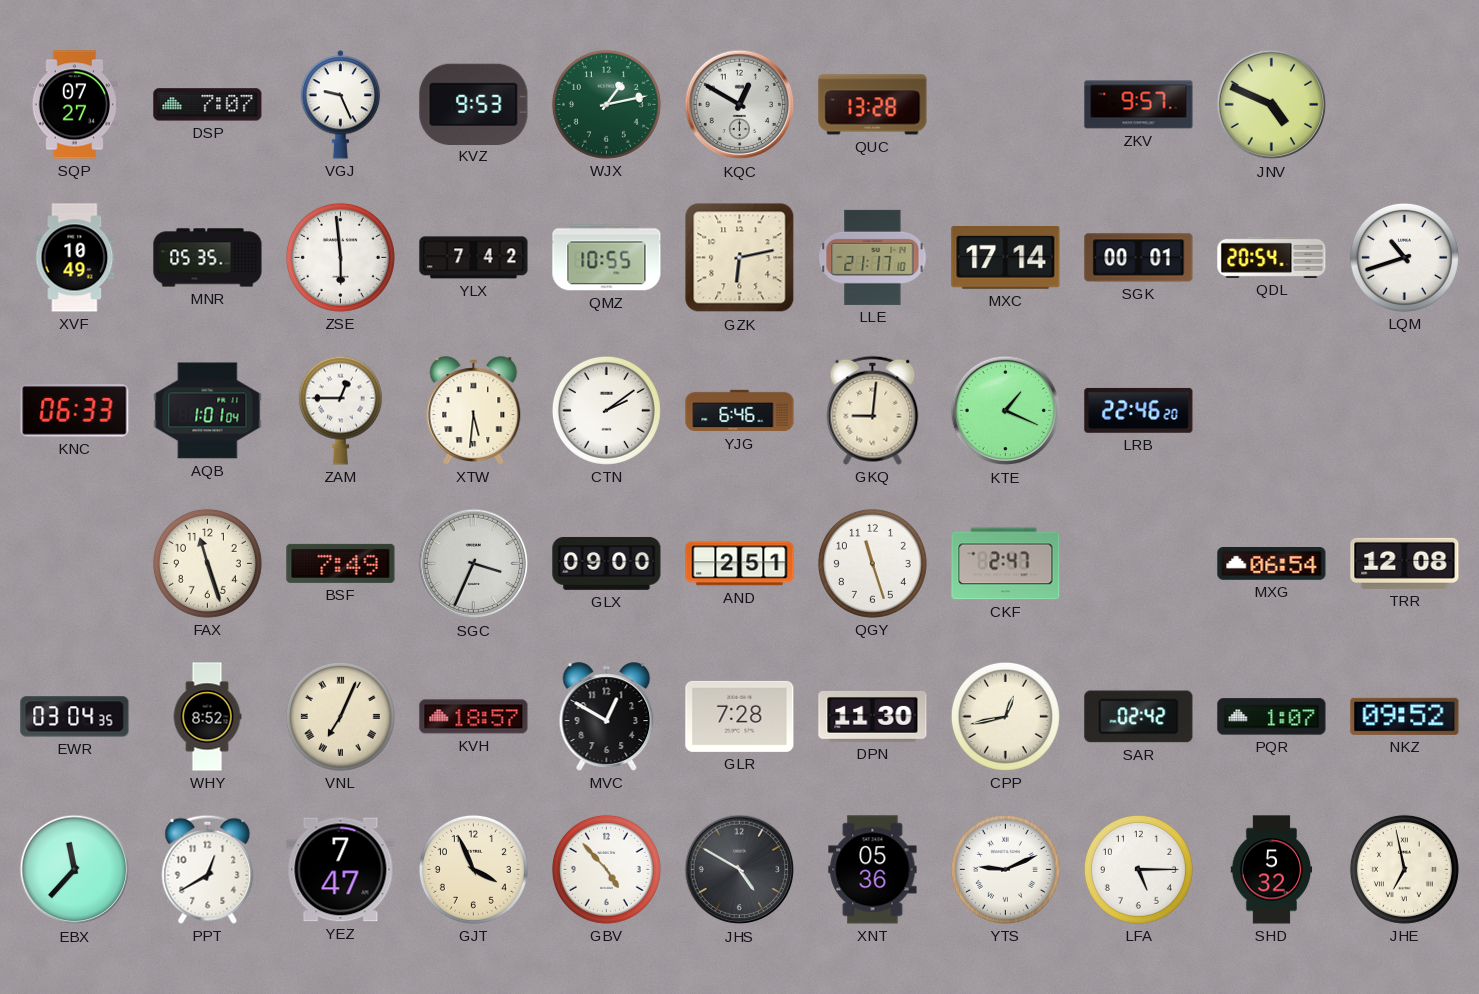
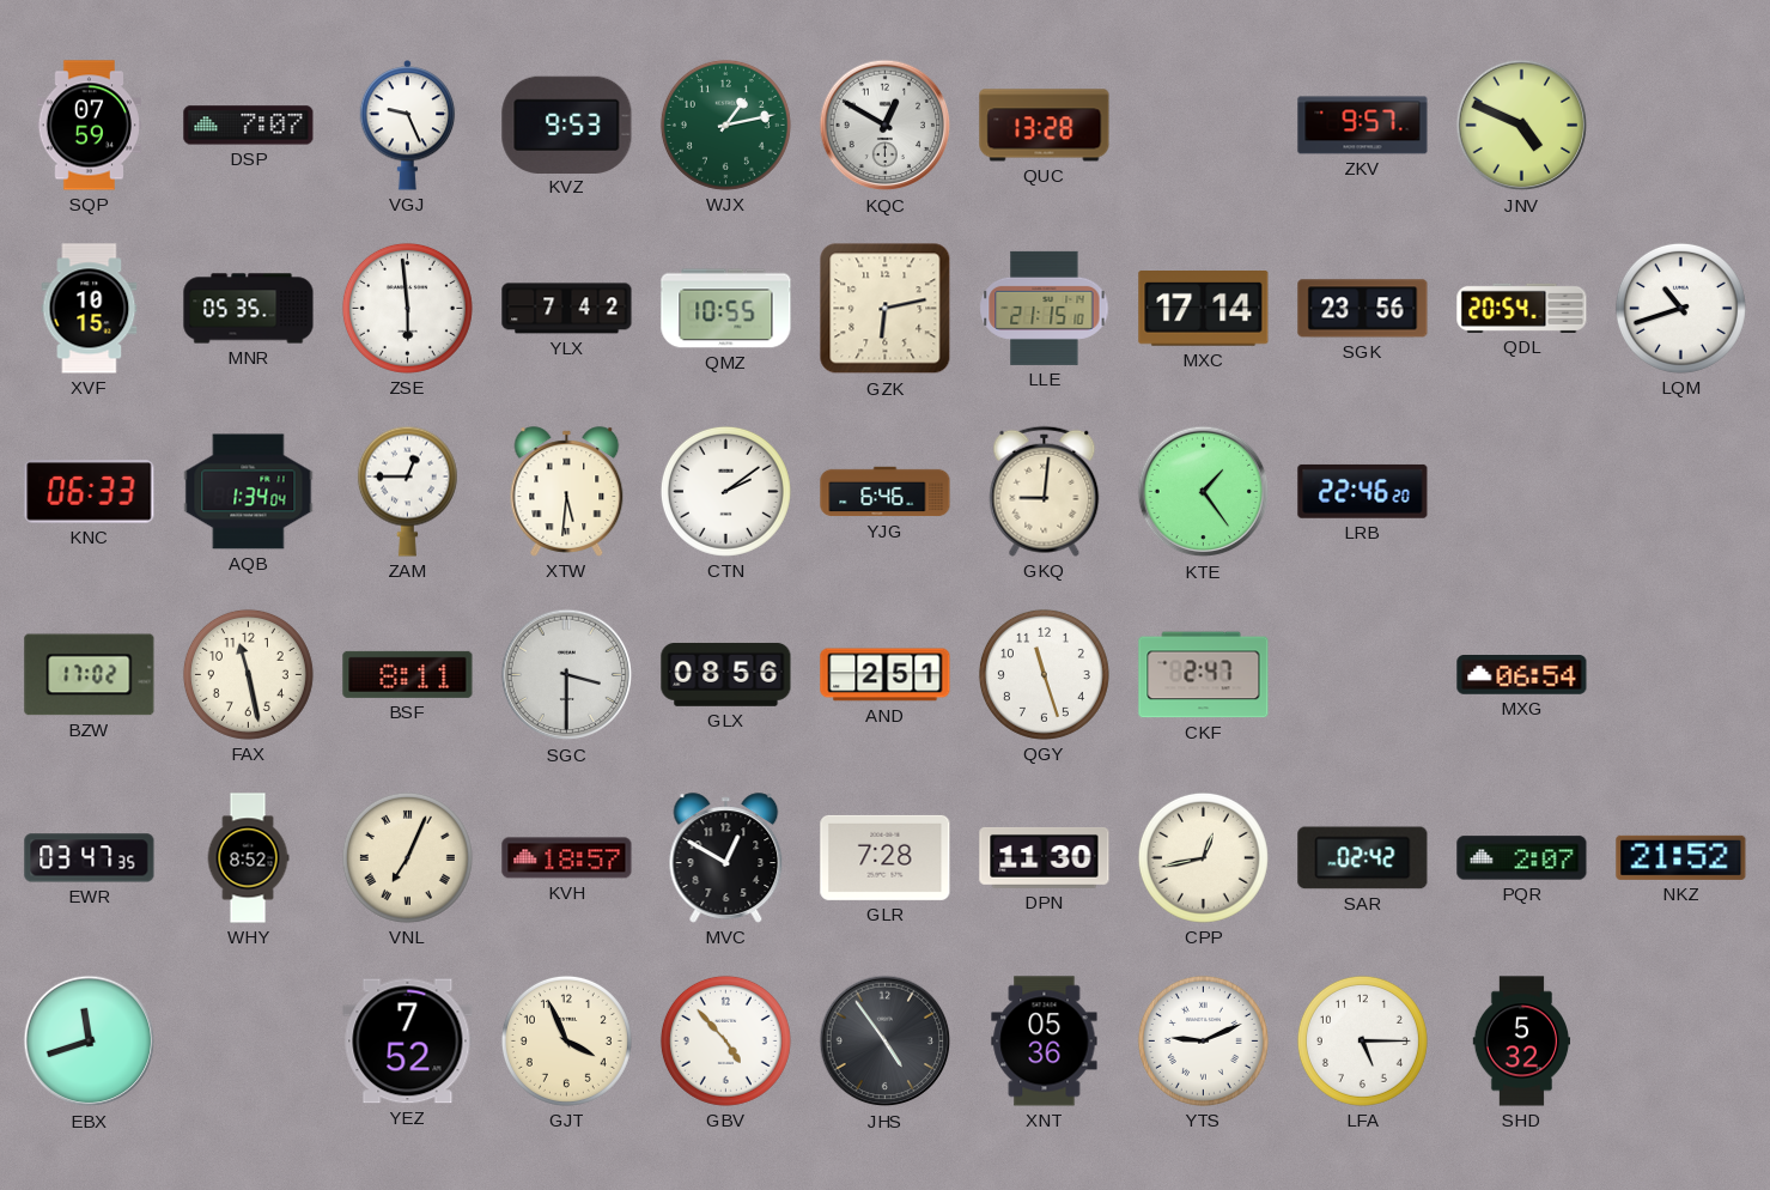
SQP: 07:27 -> 07:59
XVF: 10:49 -> 10:15
LLE: 21:17 -> 21:15
SGK: 00:01 -> 23:56
AQB: 1:01 -> 1:34
KTE: 1:19 -> 1:24
BZW: none -> 17:02
FAX: 11:27 -> 11:28
BSF: 7:49 -> 8:11
SGC: 3:34 -> 3:30
GLX: 09:00 -> 08:56
TRR: 12:08 -> none
EWR: 03:04 -> 03:47
PQR: 1:07 -> 2:07
NKZ: 09:52 -> 21:52
EBX: 11:37 -> 11:42
PPT: 12:40 -> none
YEZ: 7:47 -> 7:52
JHS: 4:50 -> 4:54
JHE: 6:58 -> none
